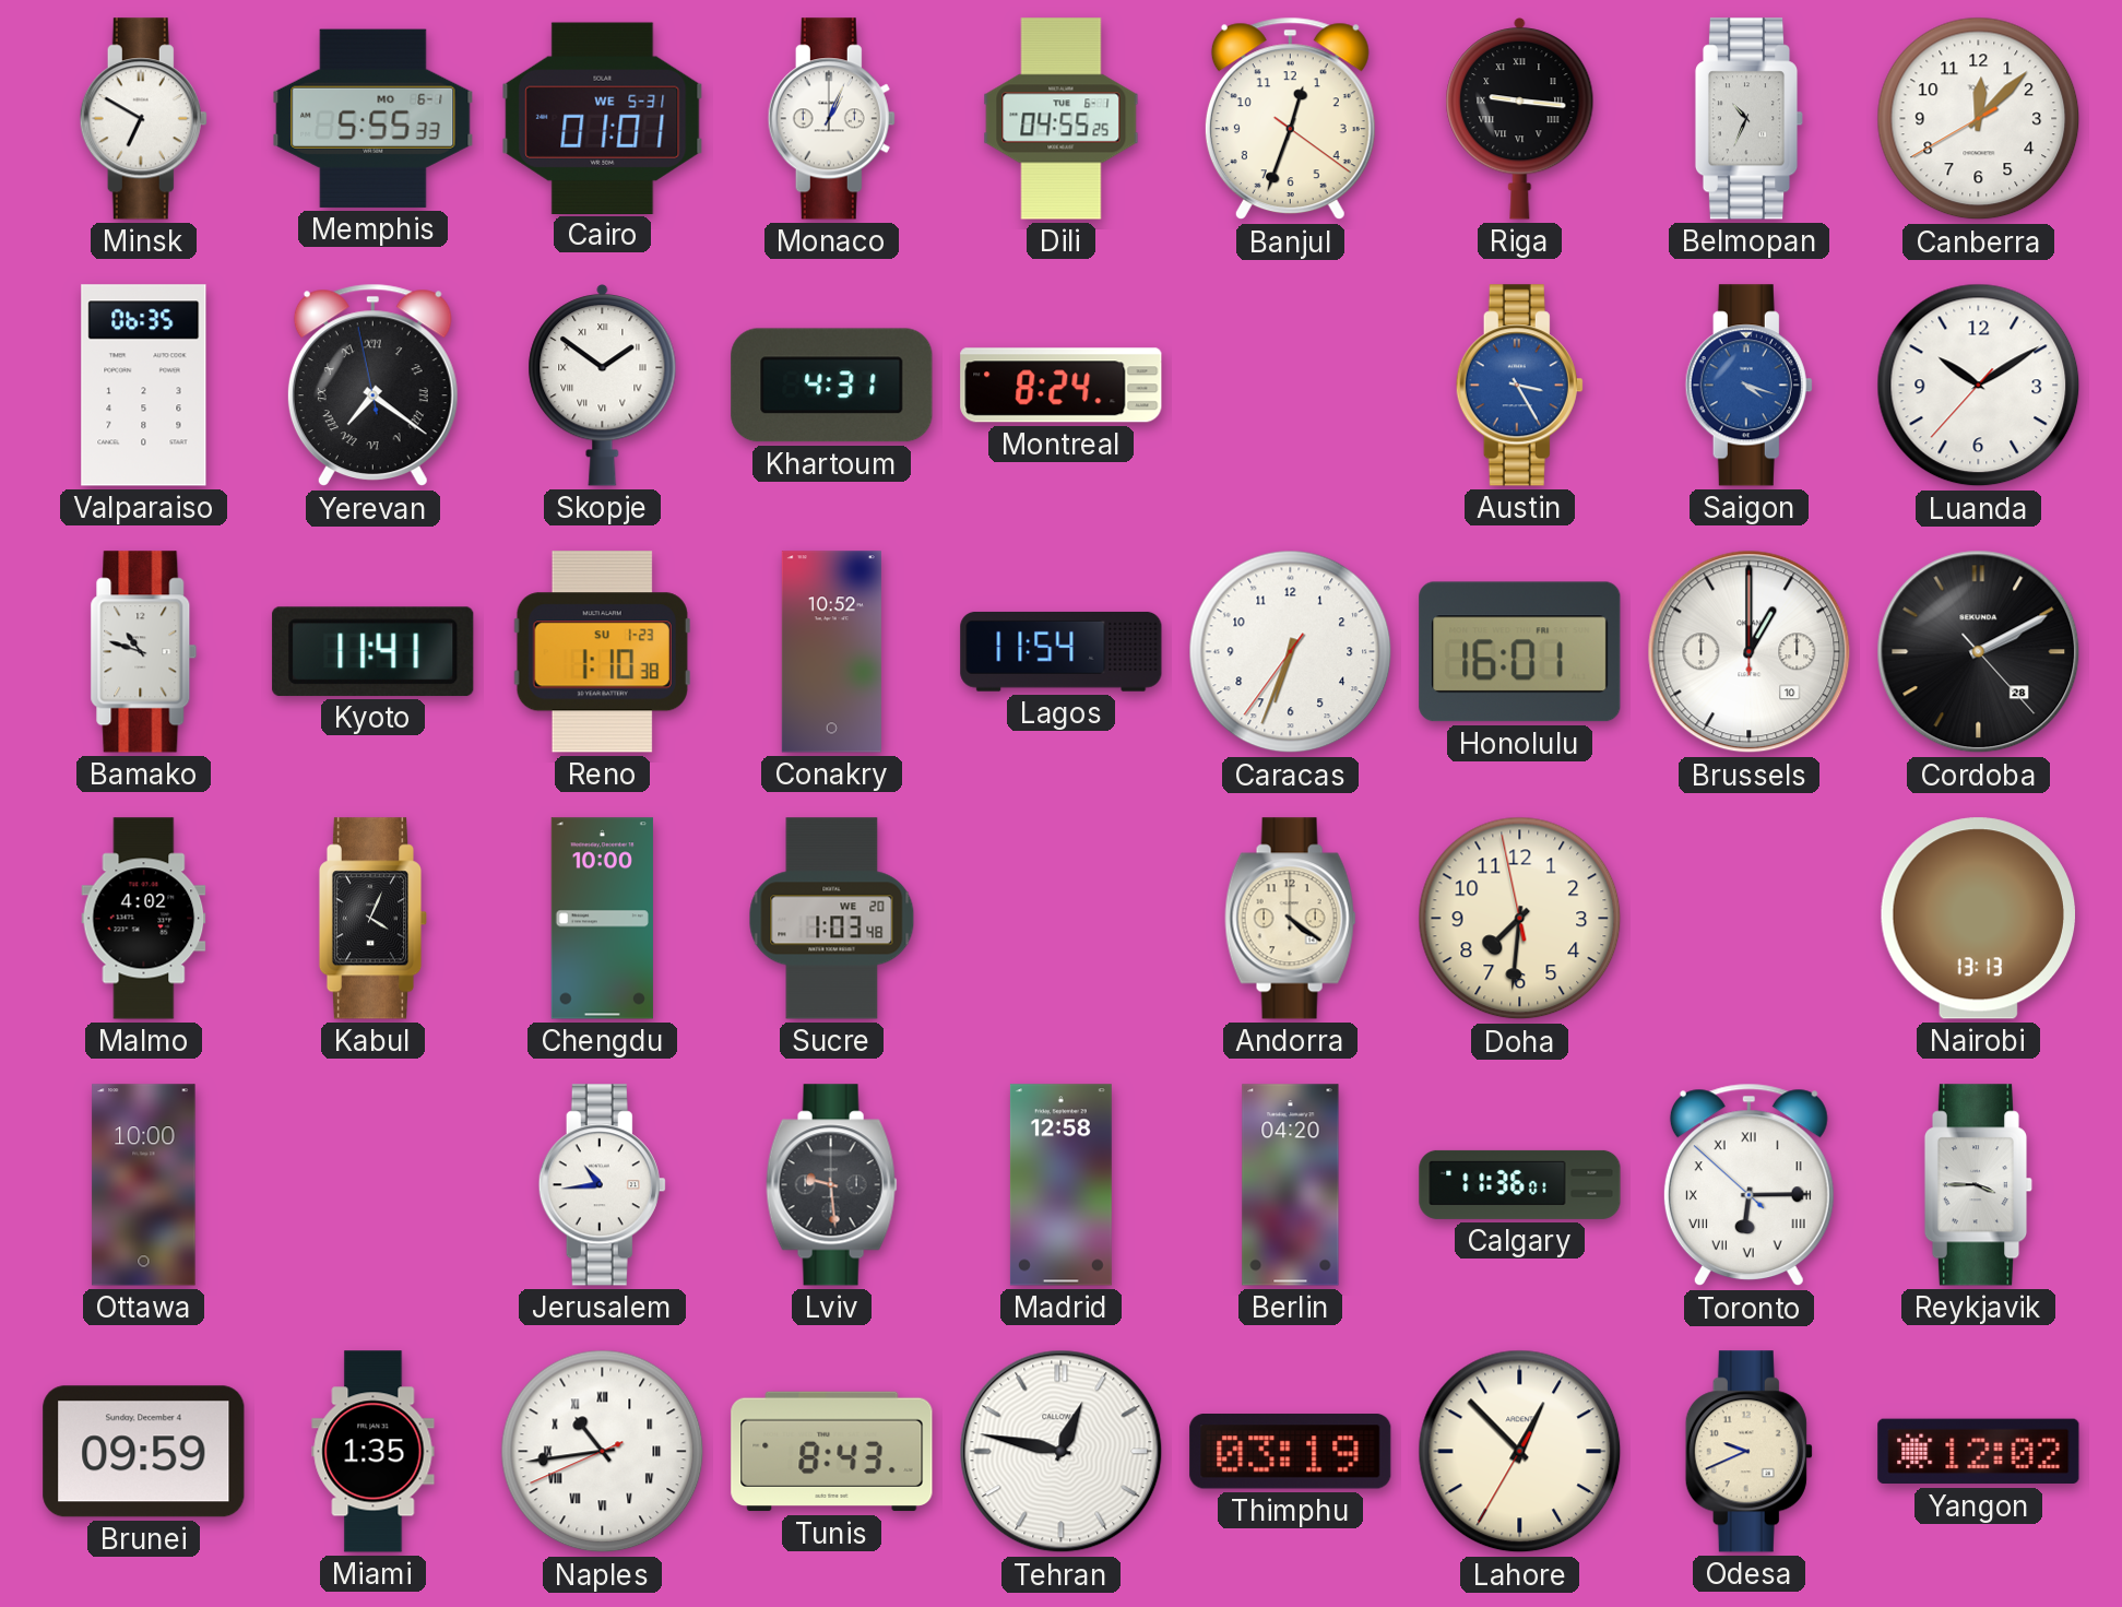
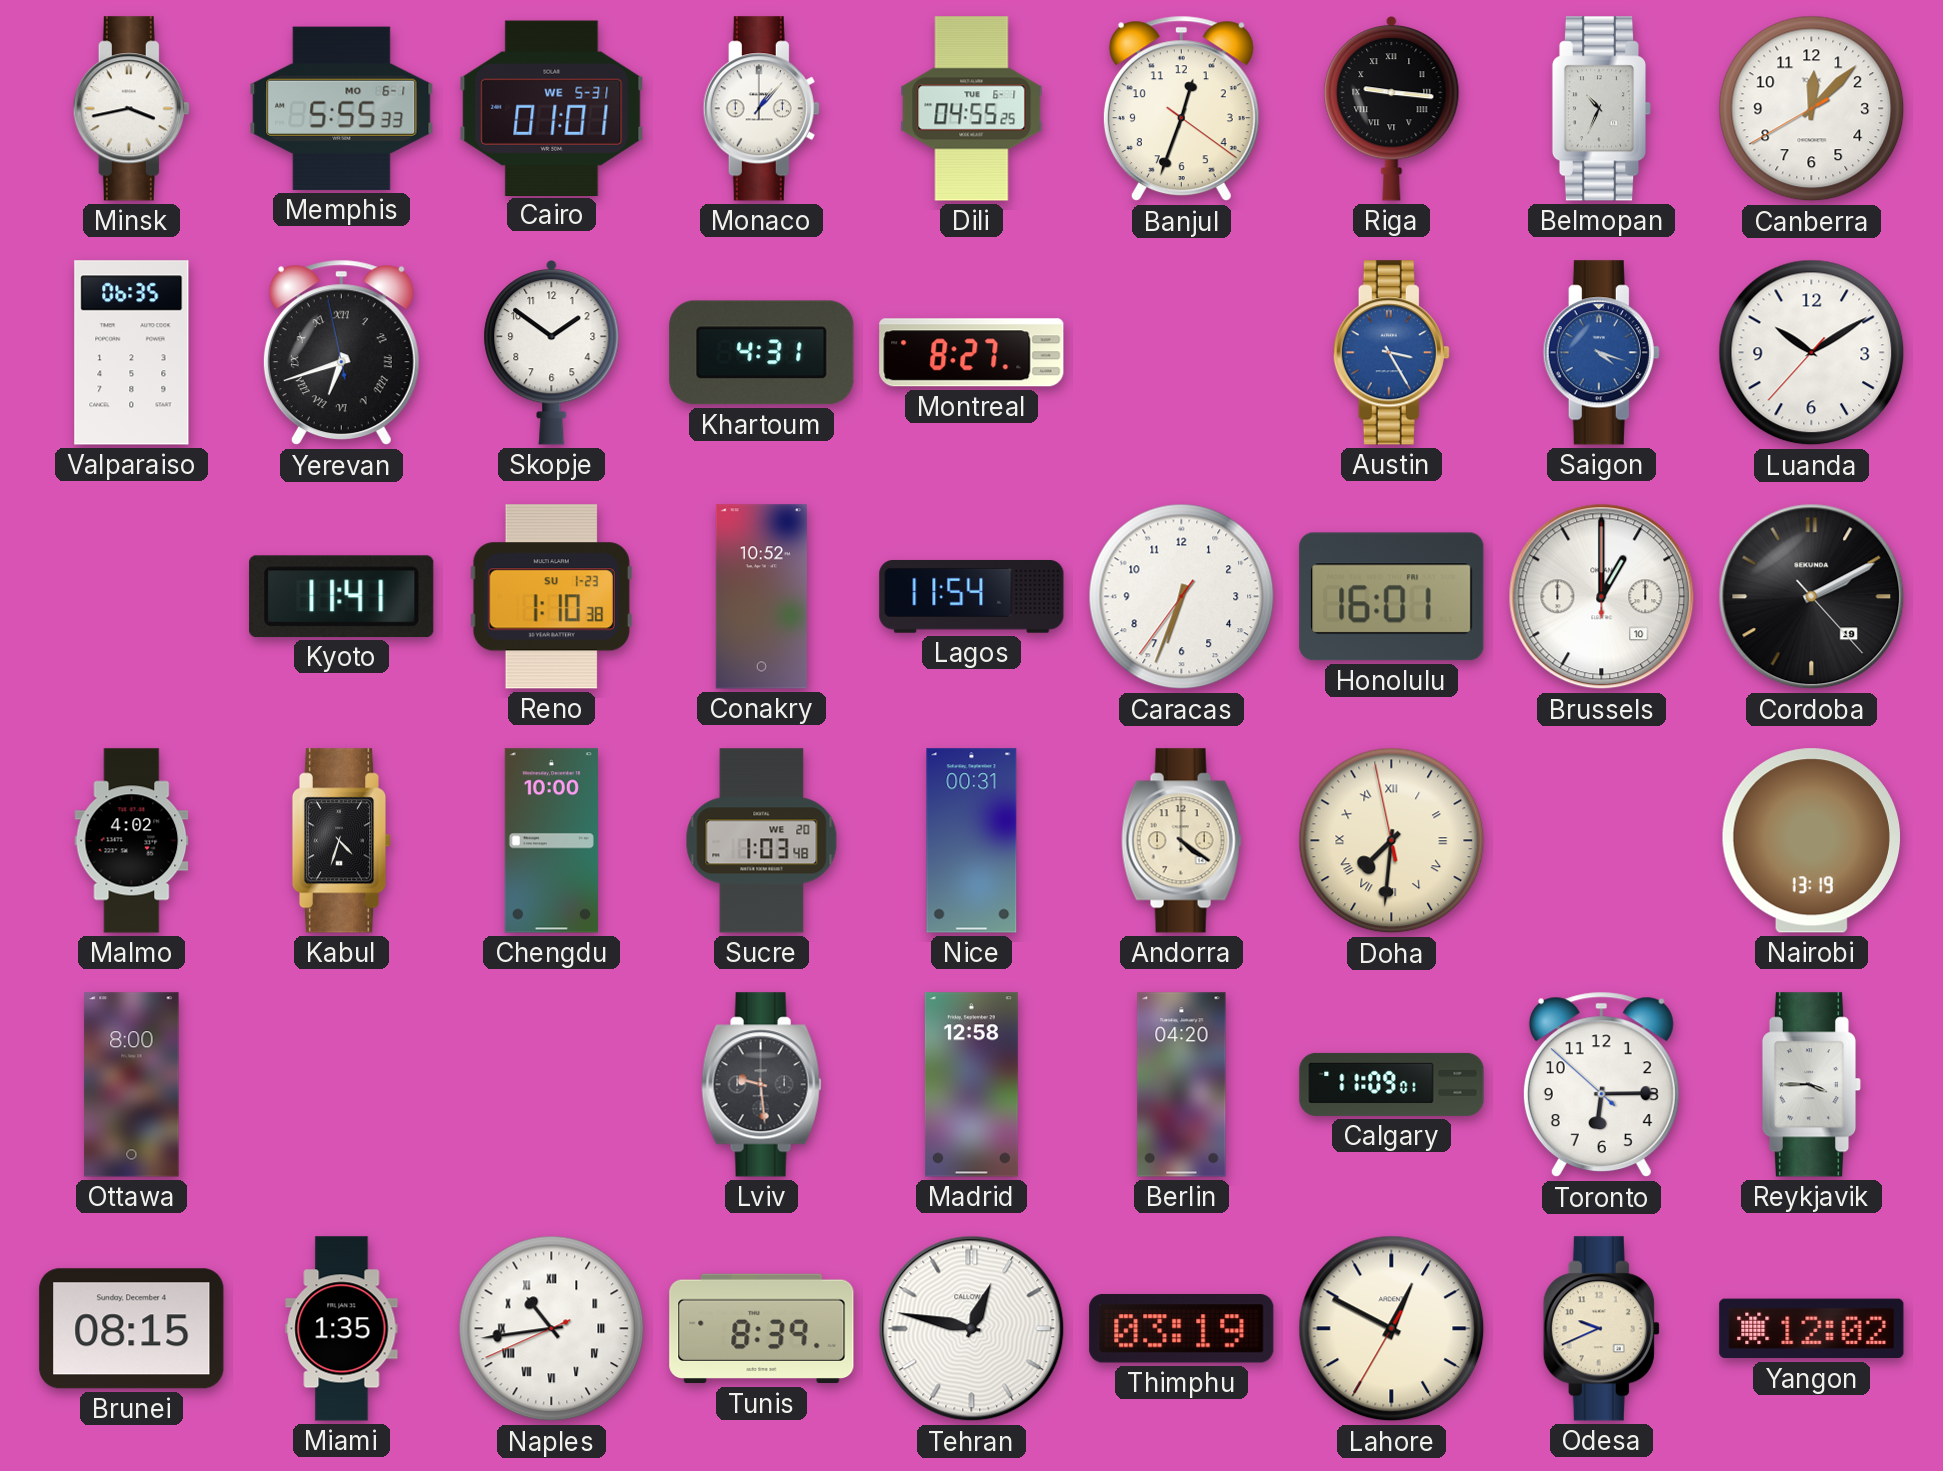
Minsk: 6:50 -> 3:43
Monaco: 1:04 -> 1:07
Yerevan: 7:20 -> 6:41
Skopje numerals: Roman -> Arabic
Montreal: 8:24 -> 8:27
Bamako: 10:48 -> none
Cordoba date: 28 -> 19
Kabul: 4:04 -> 4:33
Nice: none -> 00:31
Doha numerals: Arabic -> Roman
Nairobi: 13:13 -> 13:19
Ottawa: 10:00 -> 8:00
Jerusalem: 10:44 -> none
Calgary: 11:36 -> 11:09
Toronto numerals: Roman -> Arabic
Brunei: 09:59 -> 08:15
Tunis: 8:43 -> 8:39
Lahore: 12:52 -> 12:49
